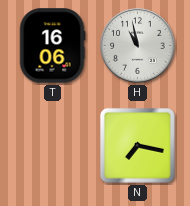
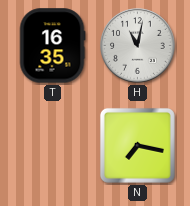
T: 16:06 -> 16:35
H: 10:58 -> 11:02
